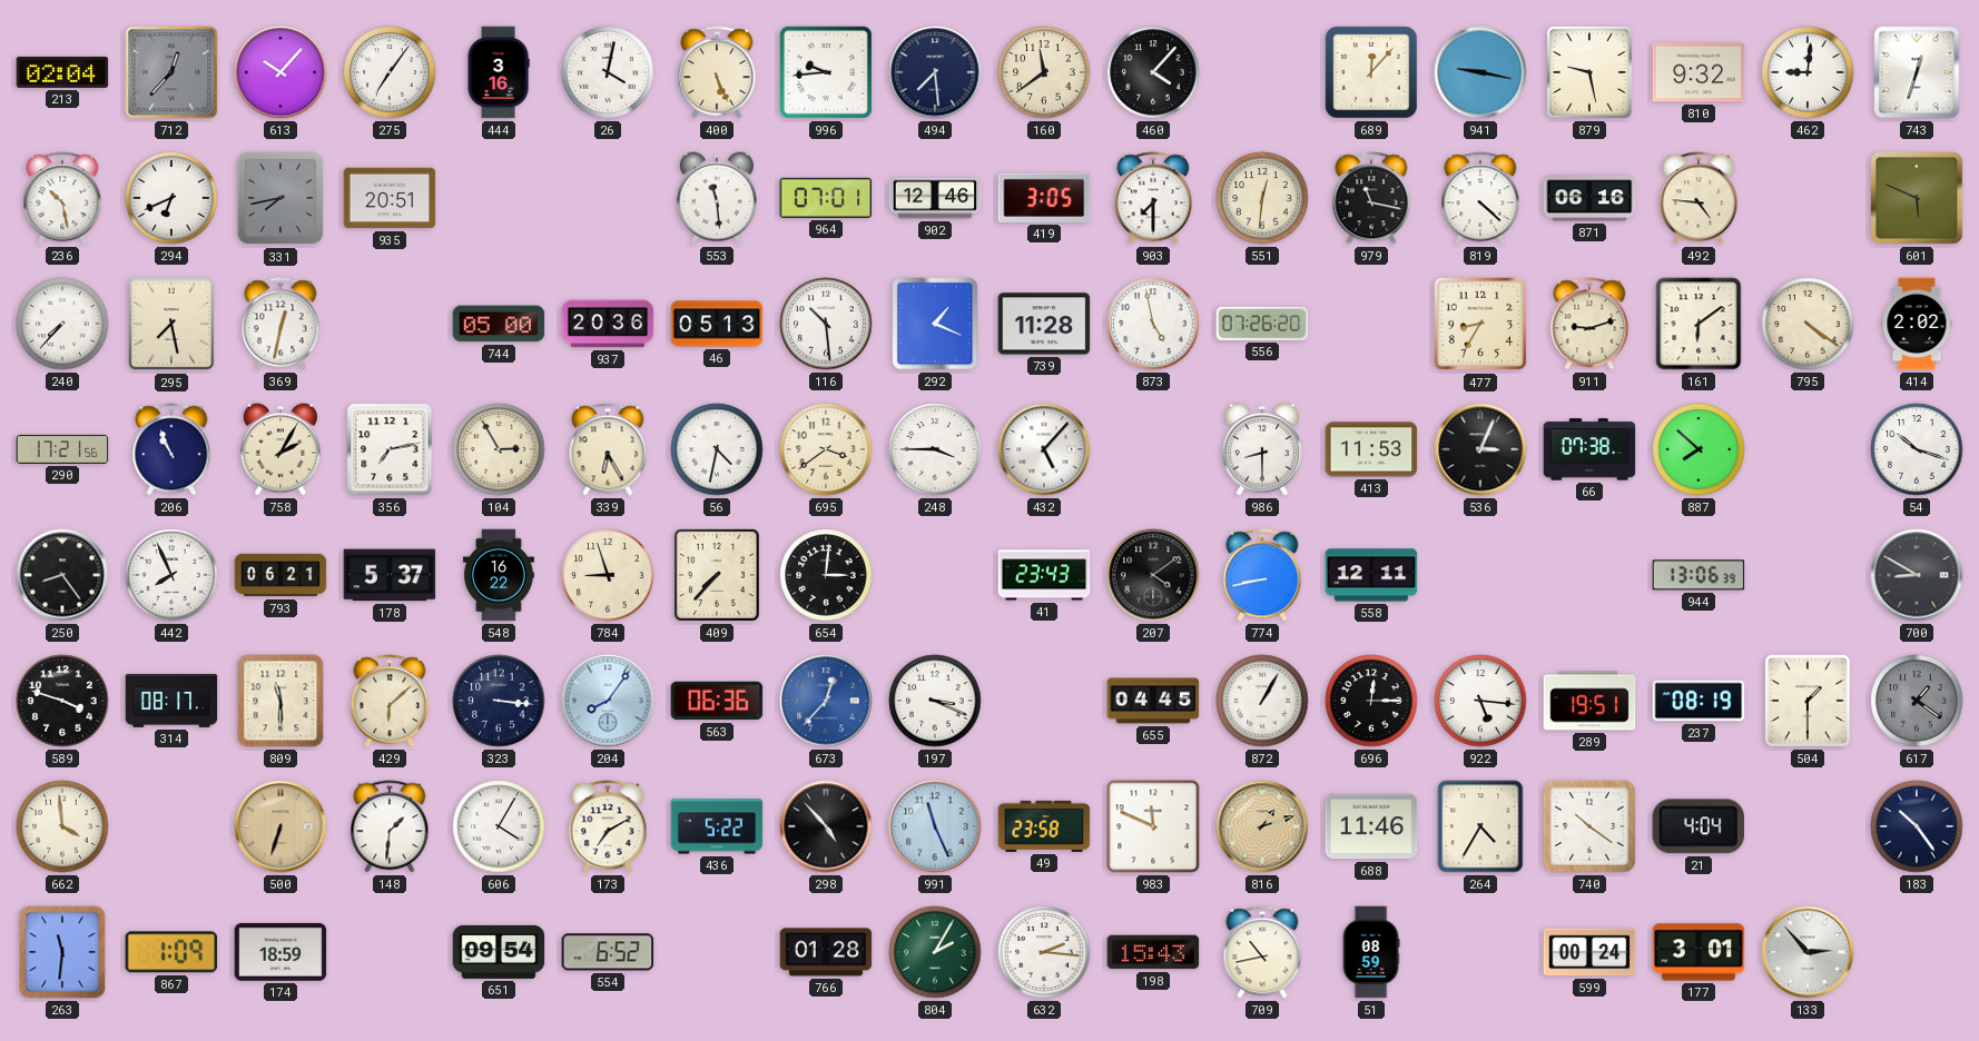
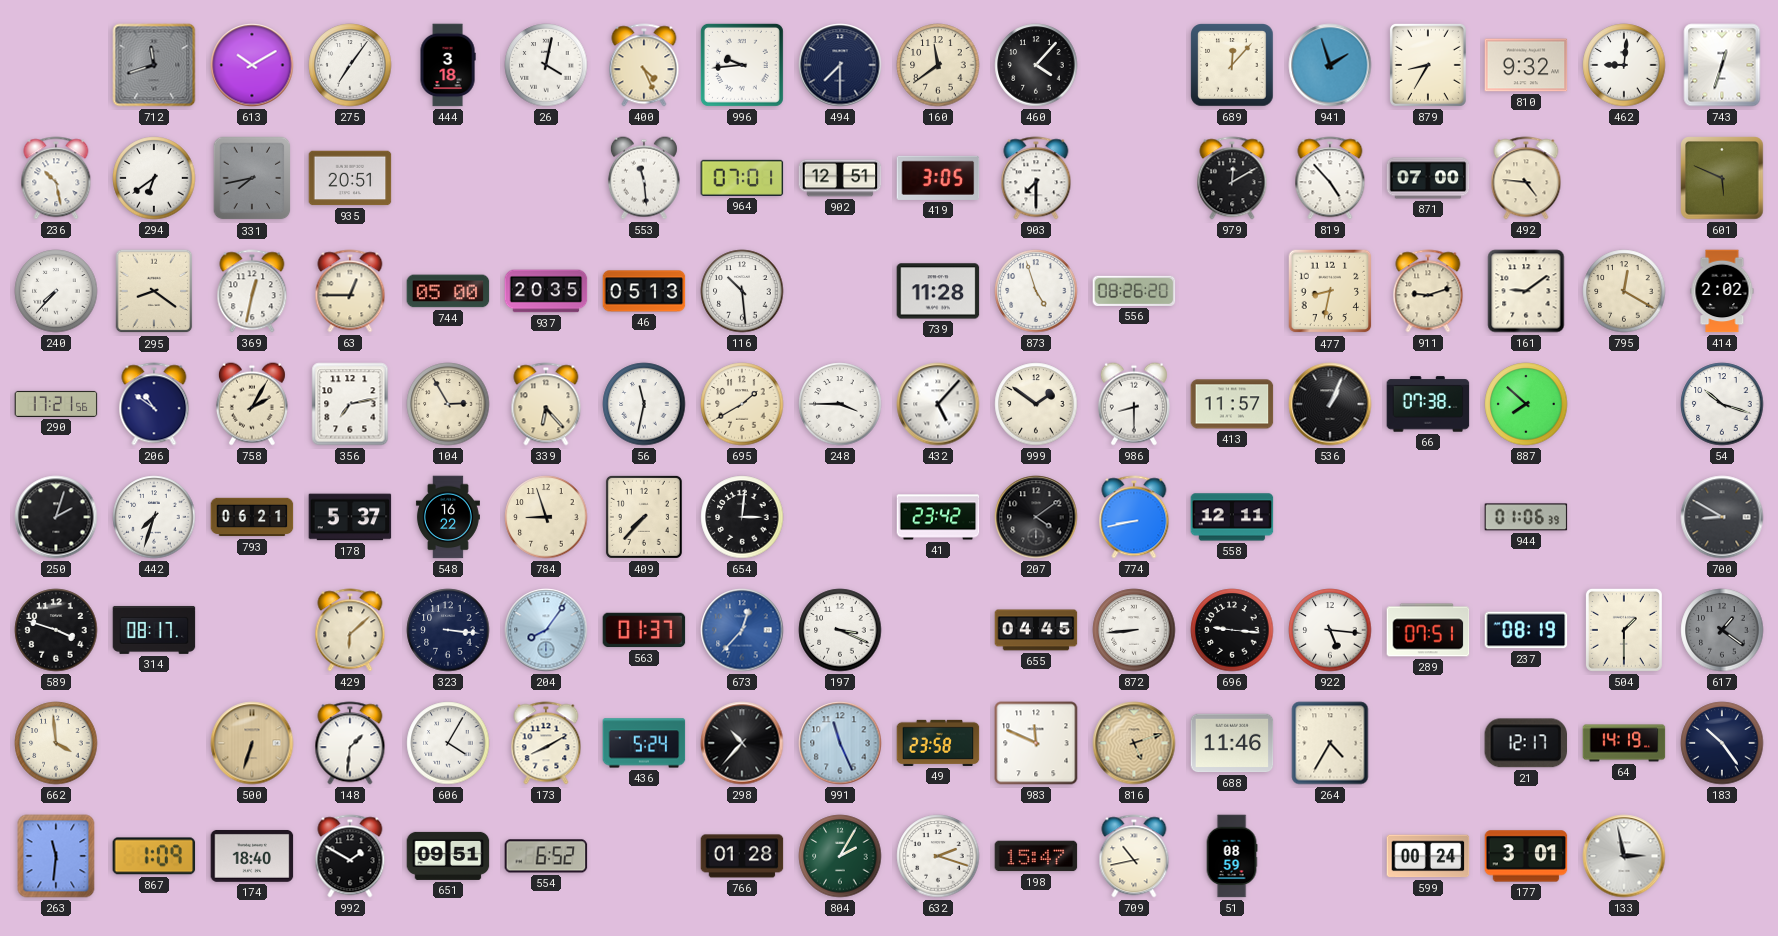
213: 02:04 -> none
712: 12:37 -> 11:42
613: 10:07 -> 10:10
444: 3:16 -> 3:18
400: 5:26 -> 4:26
494: 7:29 -> 7:30
941: 9:17 -> 1:57
879: 9:28 -> 8:35
294: 6:41 -> 6:39
902: 12:46 -> 12:51
551: 12:31 -> none
979: 11:17 -> 12:10
819: 4:22 -> 4:53
871: 06:16 -> 07:00
295: 7:28 -> 8:21
63: none -> 12:45
937: 20:36 -> 20:35
292: 1:19 -> none
873: 4:58 -> 4:57
556: 07:26 -> 08:26
477: 8:35 -> 8:32
161: 6:09 -> 9:09
795: 4:21 -> 12:20
206: 10:56 -> 10:51
339: 6:25 -> 6:23
56: 4:32 -> 11:32
695: 3:39 -> 1:40
999: none -> 1:51
413: 11:53 -> 11:57
536: 3:04 -> 1:04
250: 8:24 -> 2:03
442: 7:56 -> 7:33
41: 23:43 -> 23:42
944: 13:06 -> 01:06
809: 11:30 -> none
563: 06:36 -> 01:37
872: 1:05 -> 8:44
696: 12:15 -> 9:16
289: 19:51 -> 07:51
173: 7:10 -> 8:10
436: 5:22 -> 5:24
298: 4:53 -> 10:37
816: 1:12 -> 5:12
740: 10:21 -> none
21: 4:04 -> 12:17
64: none -> 14:19
174: 18:59 -> 18:40
992: none -> 1:50
651: 09:54 -> 09:51
632: 2:16 -> 2:18
198: 15:43 -> 15:47
133: 2:53 -> 2:58
